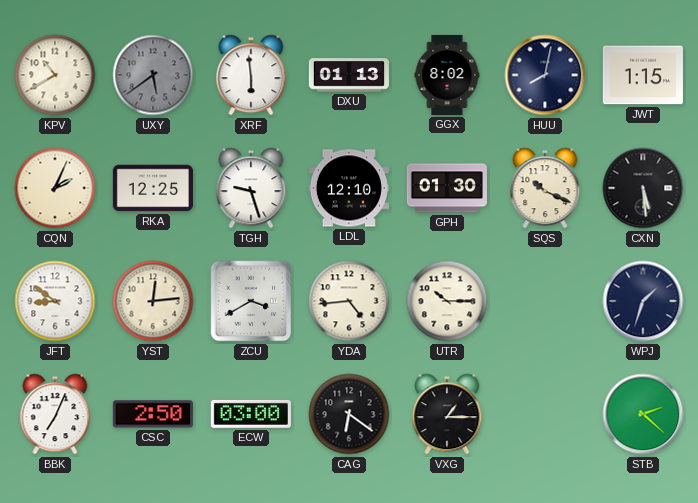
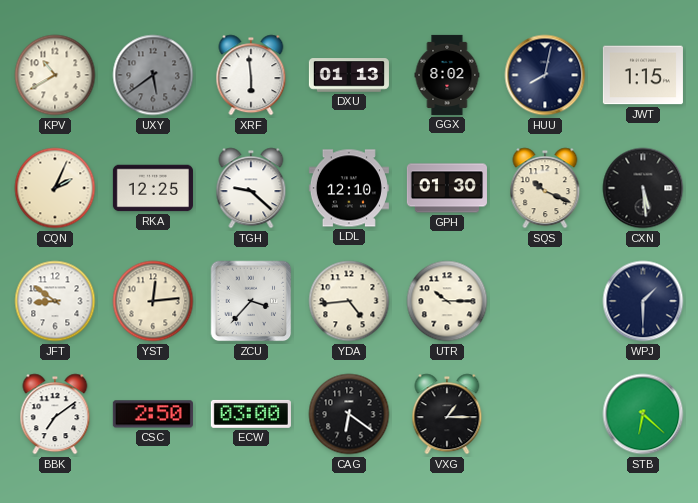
TGH: 9:27 -> 9:22
ZCU: 3:40 -> 3:37
WPJ: 1:33 -> 1:30
BBK: 7:04 -> 7:09
STB: 2:22 -> 6:22
